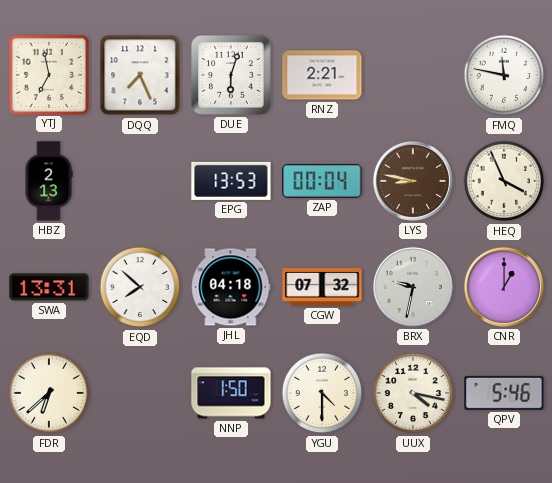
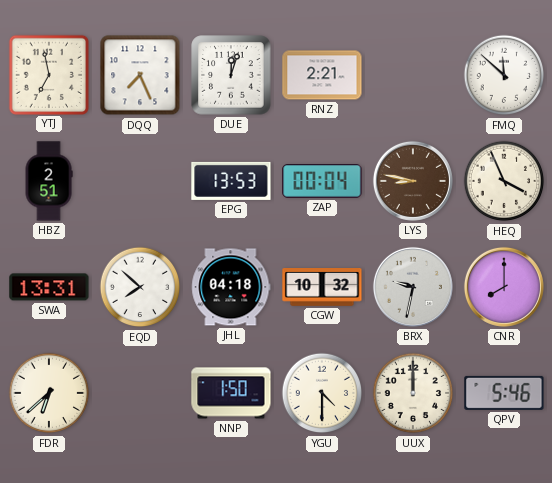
DUE: 6:03 -> 12:03
FMQ: 11:47 -> 11:52
HBZ: 2:13 -> 2:51
CGW: 07:32 -> 10:32
CNR: 1:00 -> 8:00
UUX: 4:17 -> 12:00
